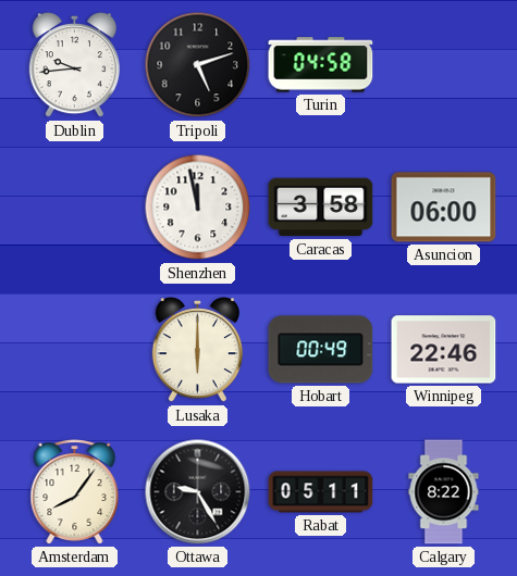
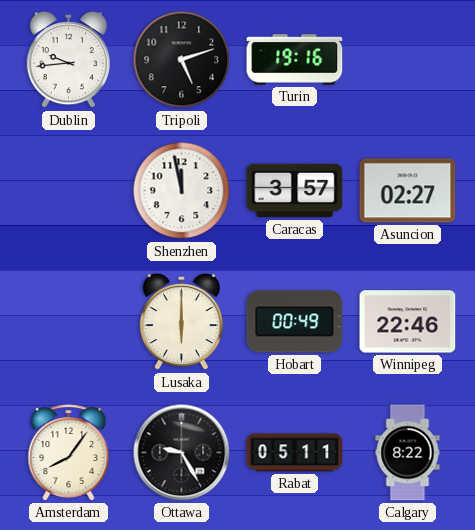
Turin: 04:58 -> 19:16
Caracas: 3:58 -> 3:57
Asuncion: 06:00 -> 02:27
